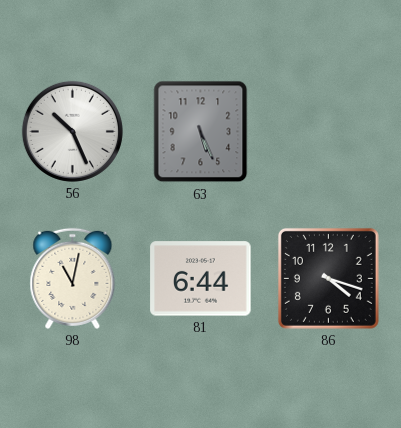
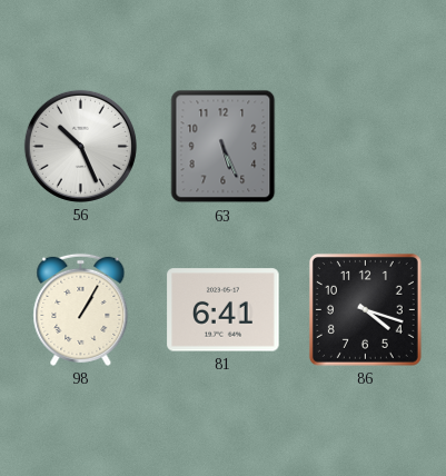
98: 11:02 -> 1:05
81: 6:44 -> 6:41
